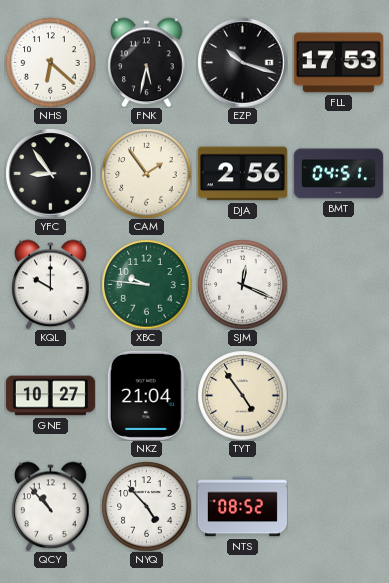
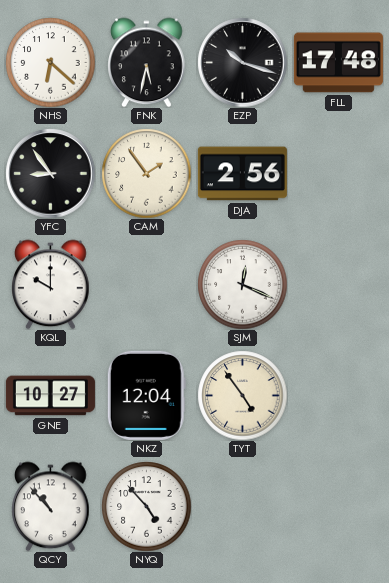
FLL: 17:53 -> 17:48
BMT: 04:51 -> none
XBC: 9:46 -> none
NKZ: 21:04 -> 12:04
NTS: 08:52 -> none
